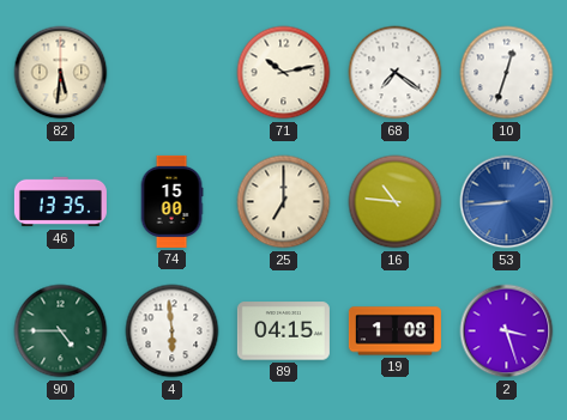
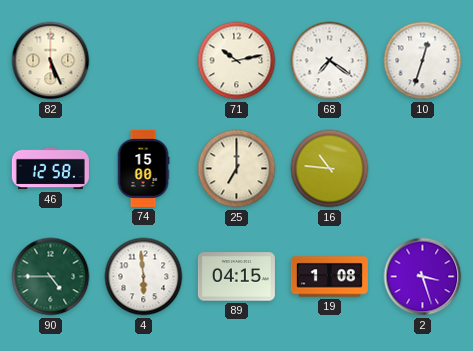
82: 5:31 -> 5:26
46: 13:35 -> 12:58
53: 8:44 -> none
